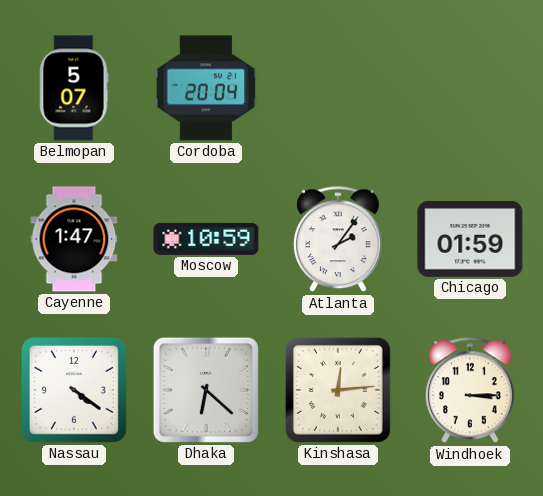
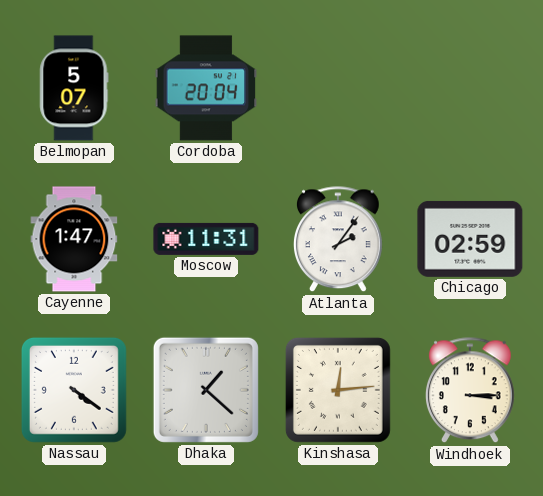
Moscow: 10:59 -> 11:31
Chicago: 01:59 -> 02:59
Dhaka: 6:22 -> 1:22
